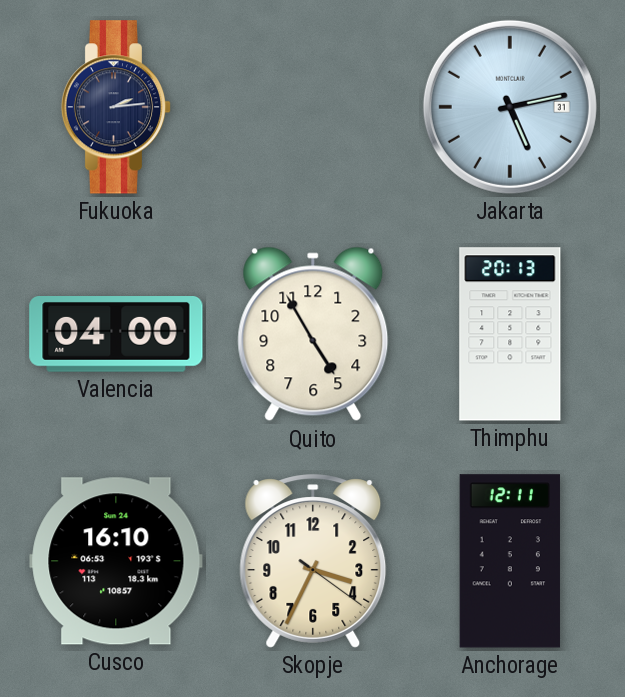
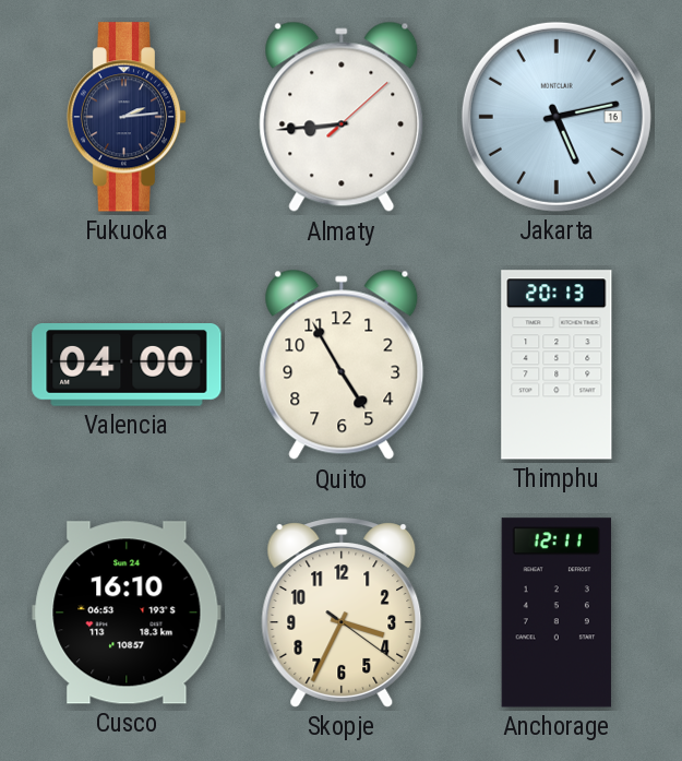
Almaty: none -> 8:44
Jakarta date: 31 -> 16
